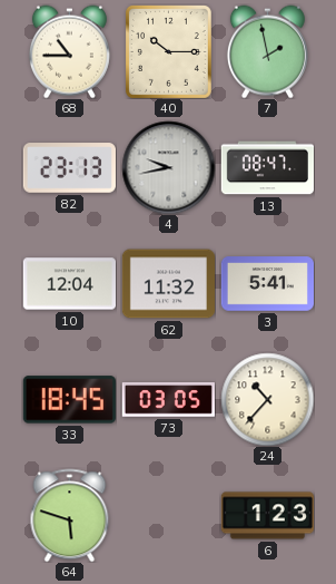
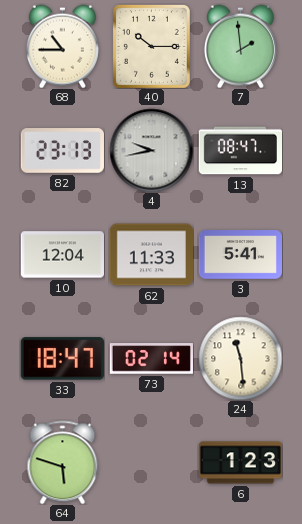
7: 1:58 -> 1:59
62: 11:32 -> 11:33
33: 18:45 -> 18:47
73: 03:05 -> 02:14
24: 10:37 -> 11:29
